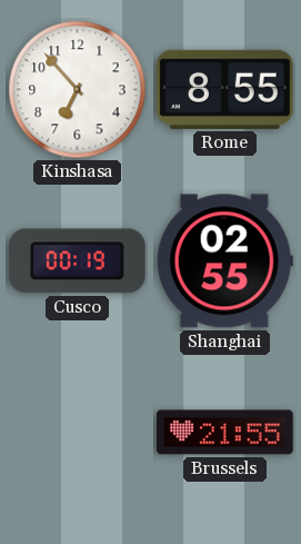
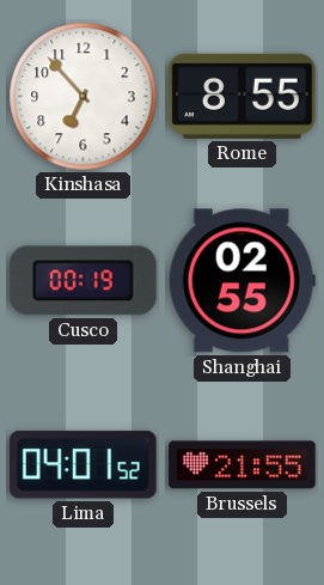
Lima: none -> 04:01
